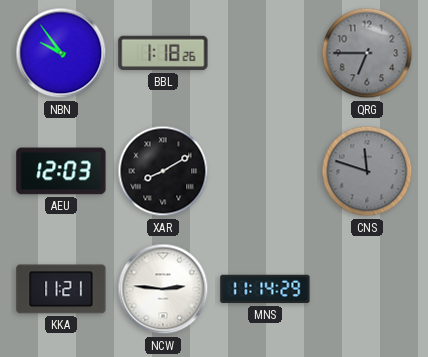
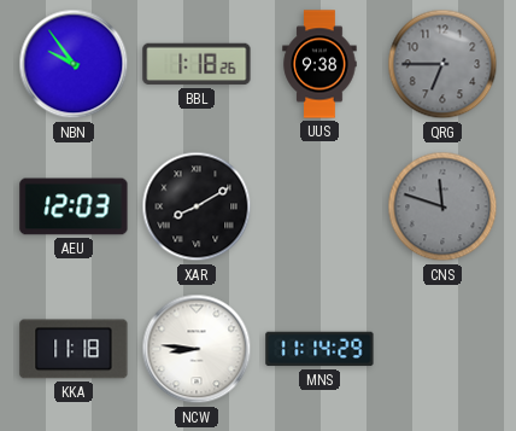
UUS: none -> 9:38
KKA: 11:21 -> 11:18
NCW: 2:46 -> 8:46
